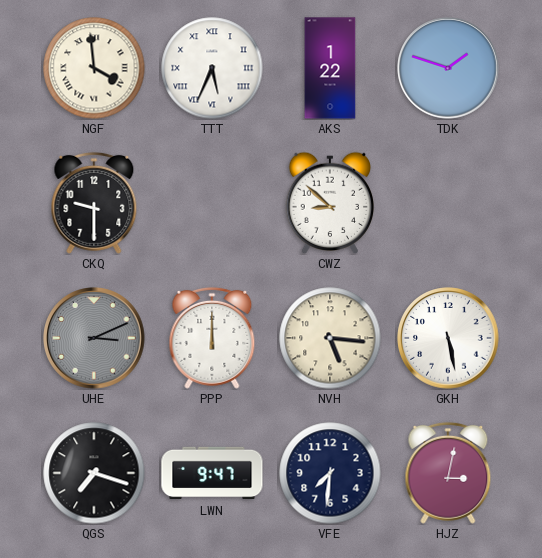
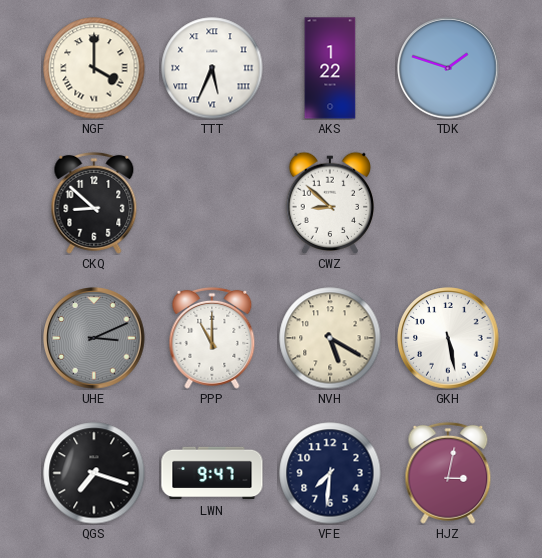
NGF: 3:59 -> 4:00
CKQ: 9:30 -> 8:52
PPP: 12:00 -> 11:00
NVH: 5:16 -> 5:20
